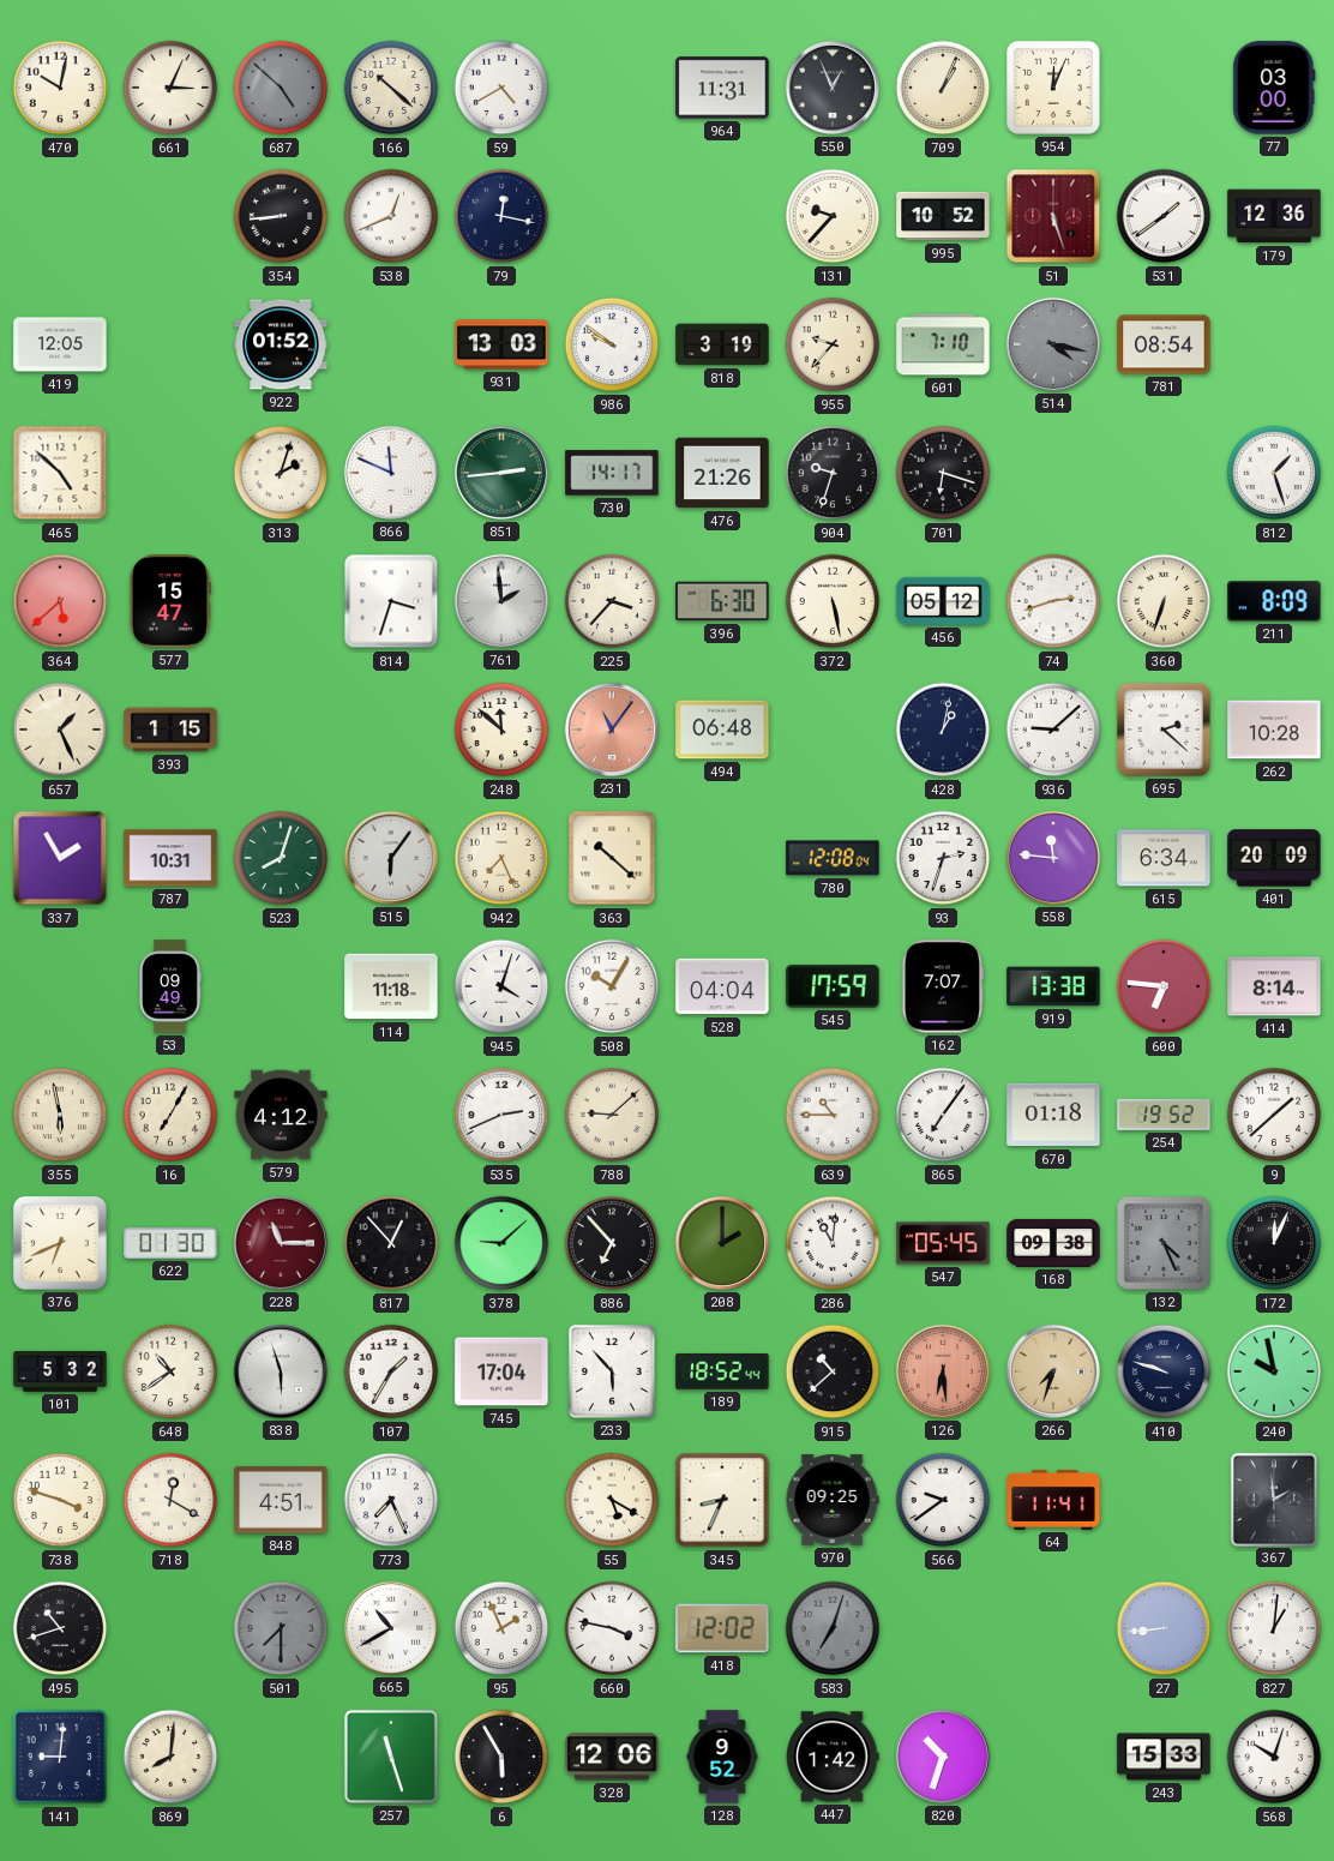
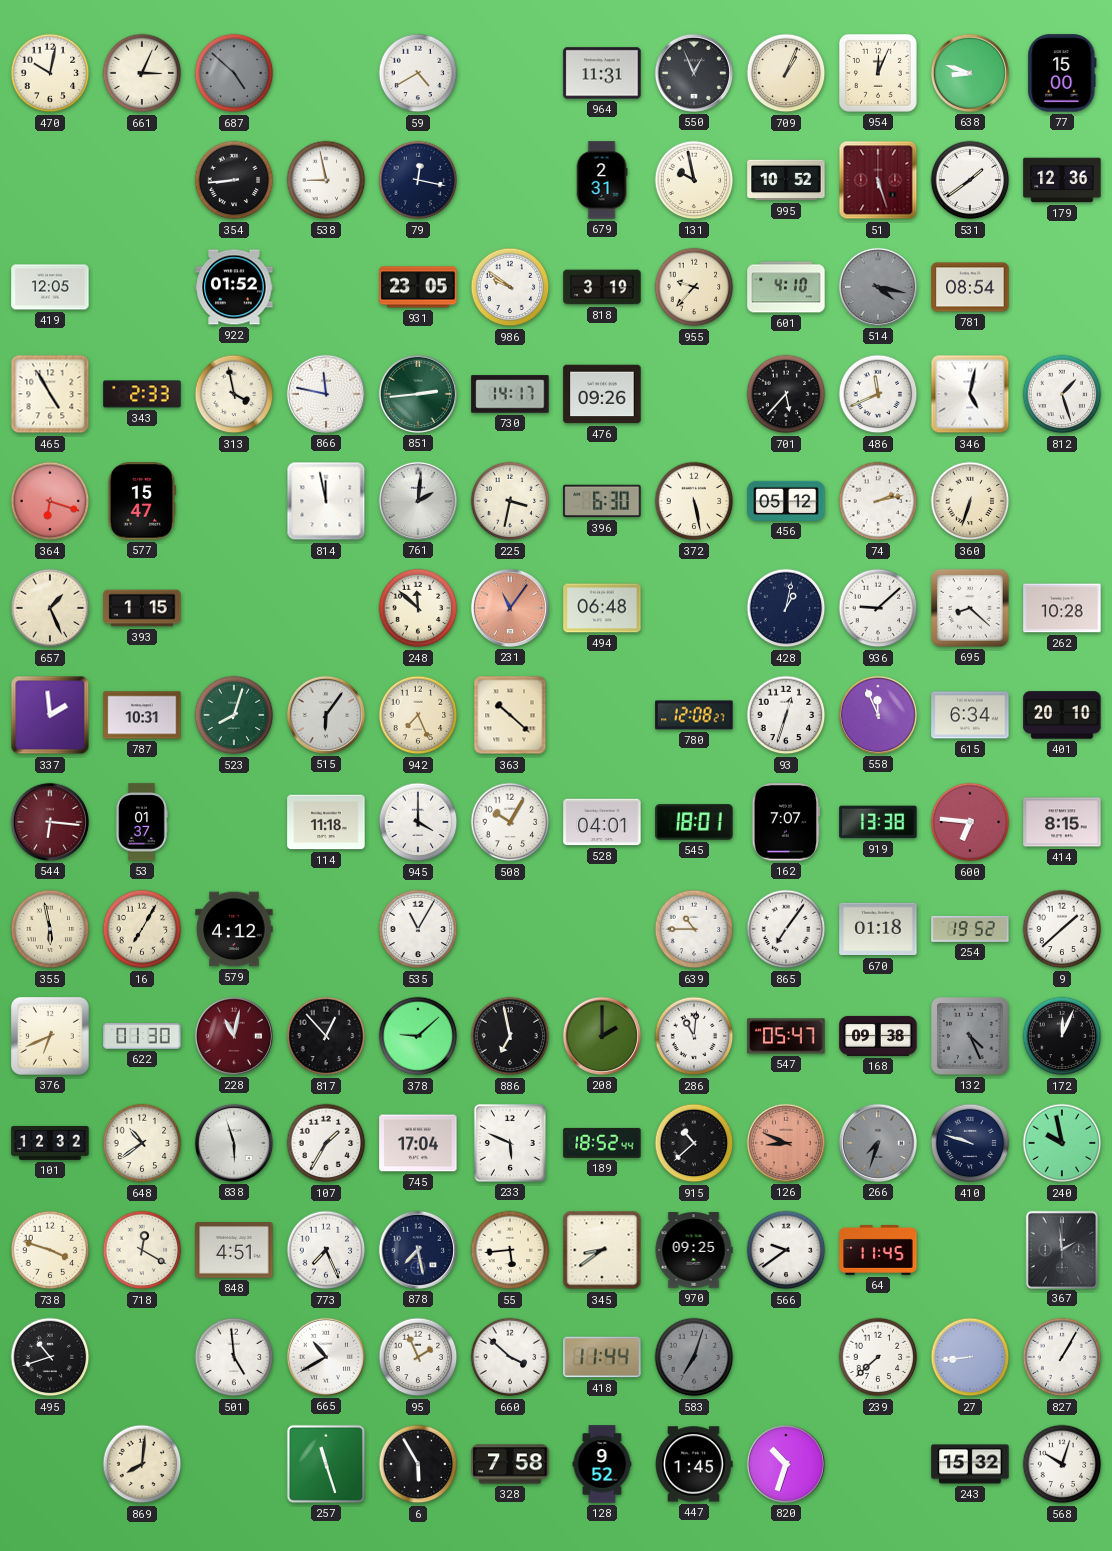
166: 10:22 -> none
638: none -> 8:48
77: 03:00 -> 15:00
538: 12:41 -> 8:58
679: none -> 2:31
131: 9:37 -> 9:58
931: 13:03 -> 23:05
601: 7:10 -> 4:10
465: 4:52 -> 4:55
343: none -> 2:33
313: 2:03 -> 3:58
866: 11:49 -> 11:47
476: 21:26 -> 09:26
904: 9:33 -> none
701: 6:18 -> 5:37
486: none -> 11:41
346: none -> 5:02
364: 5:38 -> 6:18
814: 3:33 -> 11:58
761: 1:59 -> 2:01
225: 3:37 -> 3:32
74: 2:42 -> 2:13
211: 8:09 -> none
695: 2:22 -> 8:22
337: 1:55 -> 1:59
780: 12:08:04 -> 12:08:27
93: 2:33 -> 12:33
558: 11:46 -> 11:56
401: 20:09 -> 20:10
544: none -> 6:16
53: 09:49 -> 01:37
945: 4:03 -> 4:00
528: 04:04 -> 04:01
545: 17:59 -> 18:01
414: 8:14 -> 8:15
535: 2:41 -> 11:05
788: 9:08 -> none
228: 11:15 -> 11:02
886: 6:53 -> 6:58
547: 05:45 -> 05:47
101: 5:32 -> 12:32
233: 5:53 -> 5:49
126: 6:29 -> 8:49
266 dial: champagne -> grey
878: none -> 7:28
55: 5:20 -> 5:44
345: 8:34 -> 8:39
64: 11:41 -> 11:45
501: 7:30 -> 4:59
501 dial: grey -> white
660: 3:47 -> 3:52
418: 12:02 -> 11:44
239: none -> 7:38
827: 1:01 -> 1:05
141: 9:01 -> none
328: 12:06 -> 7:58
447: 1:42 -> 1:45
243: 15:33 -> 15:32
